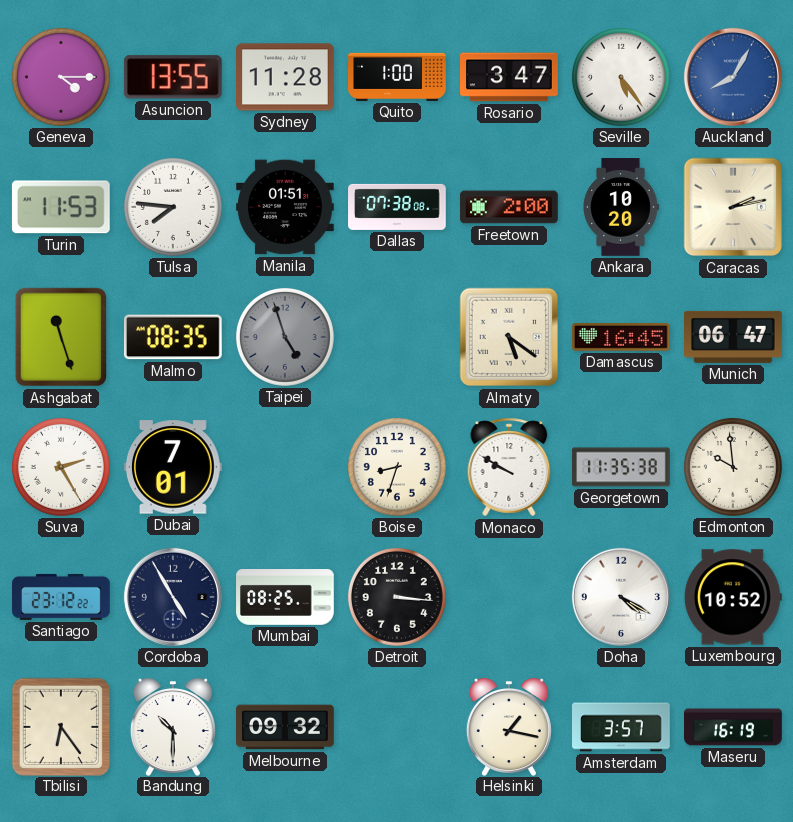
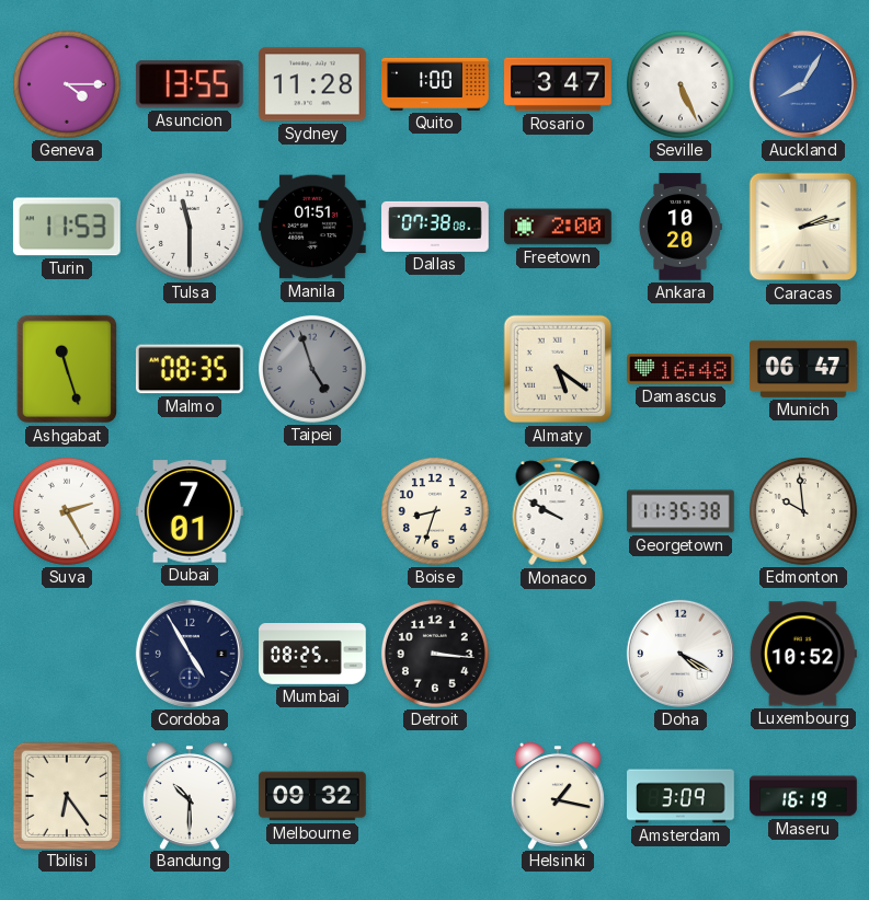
Seville: 5:24 -> 5:26
Tulsa: 7:46 -> 11:30
Damascus: 16:45 -> 16:48
Santiago: 23:12 -> none
Amsterdam: 3:57 -> 3:09
